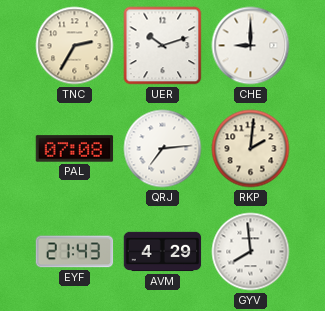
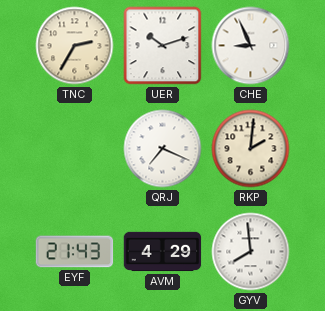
CHE: 9:00 -> 8:56
PAL: 07:08 -> none
QRJ: 7:14 -> 7:19
